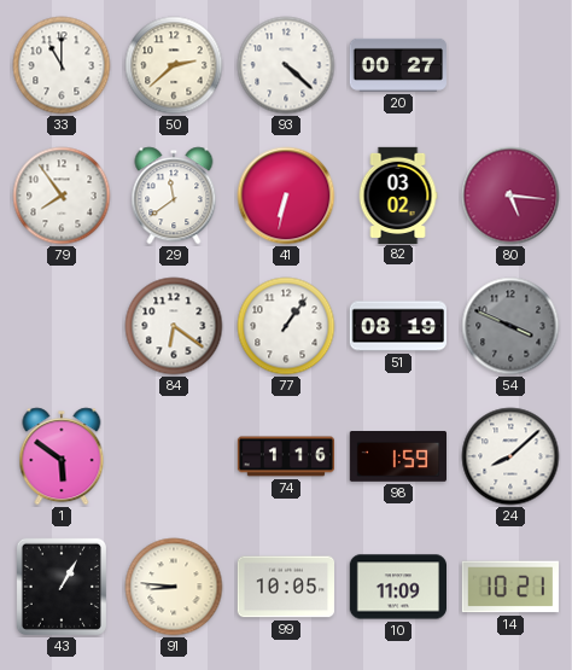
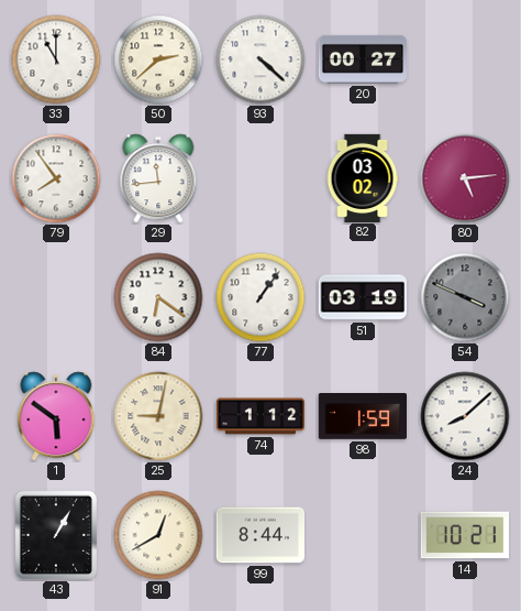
29: 11:39 -> 11:44
41: 6:32 -> none
80: 5:16 -> 5:14
51: 08:19 -> 03:19
25: none -> 9:02
74: 1:16 -> 1:12
91: 8:46 -> 12:40
99: 10:05 -> 8:44
10: 11:09 -> none
